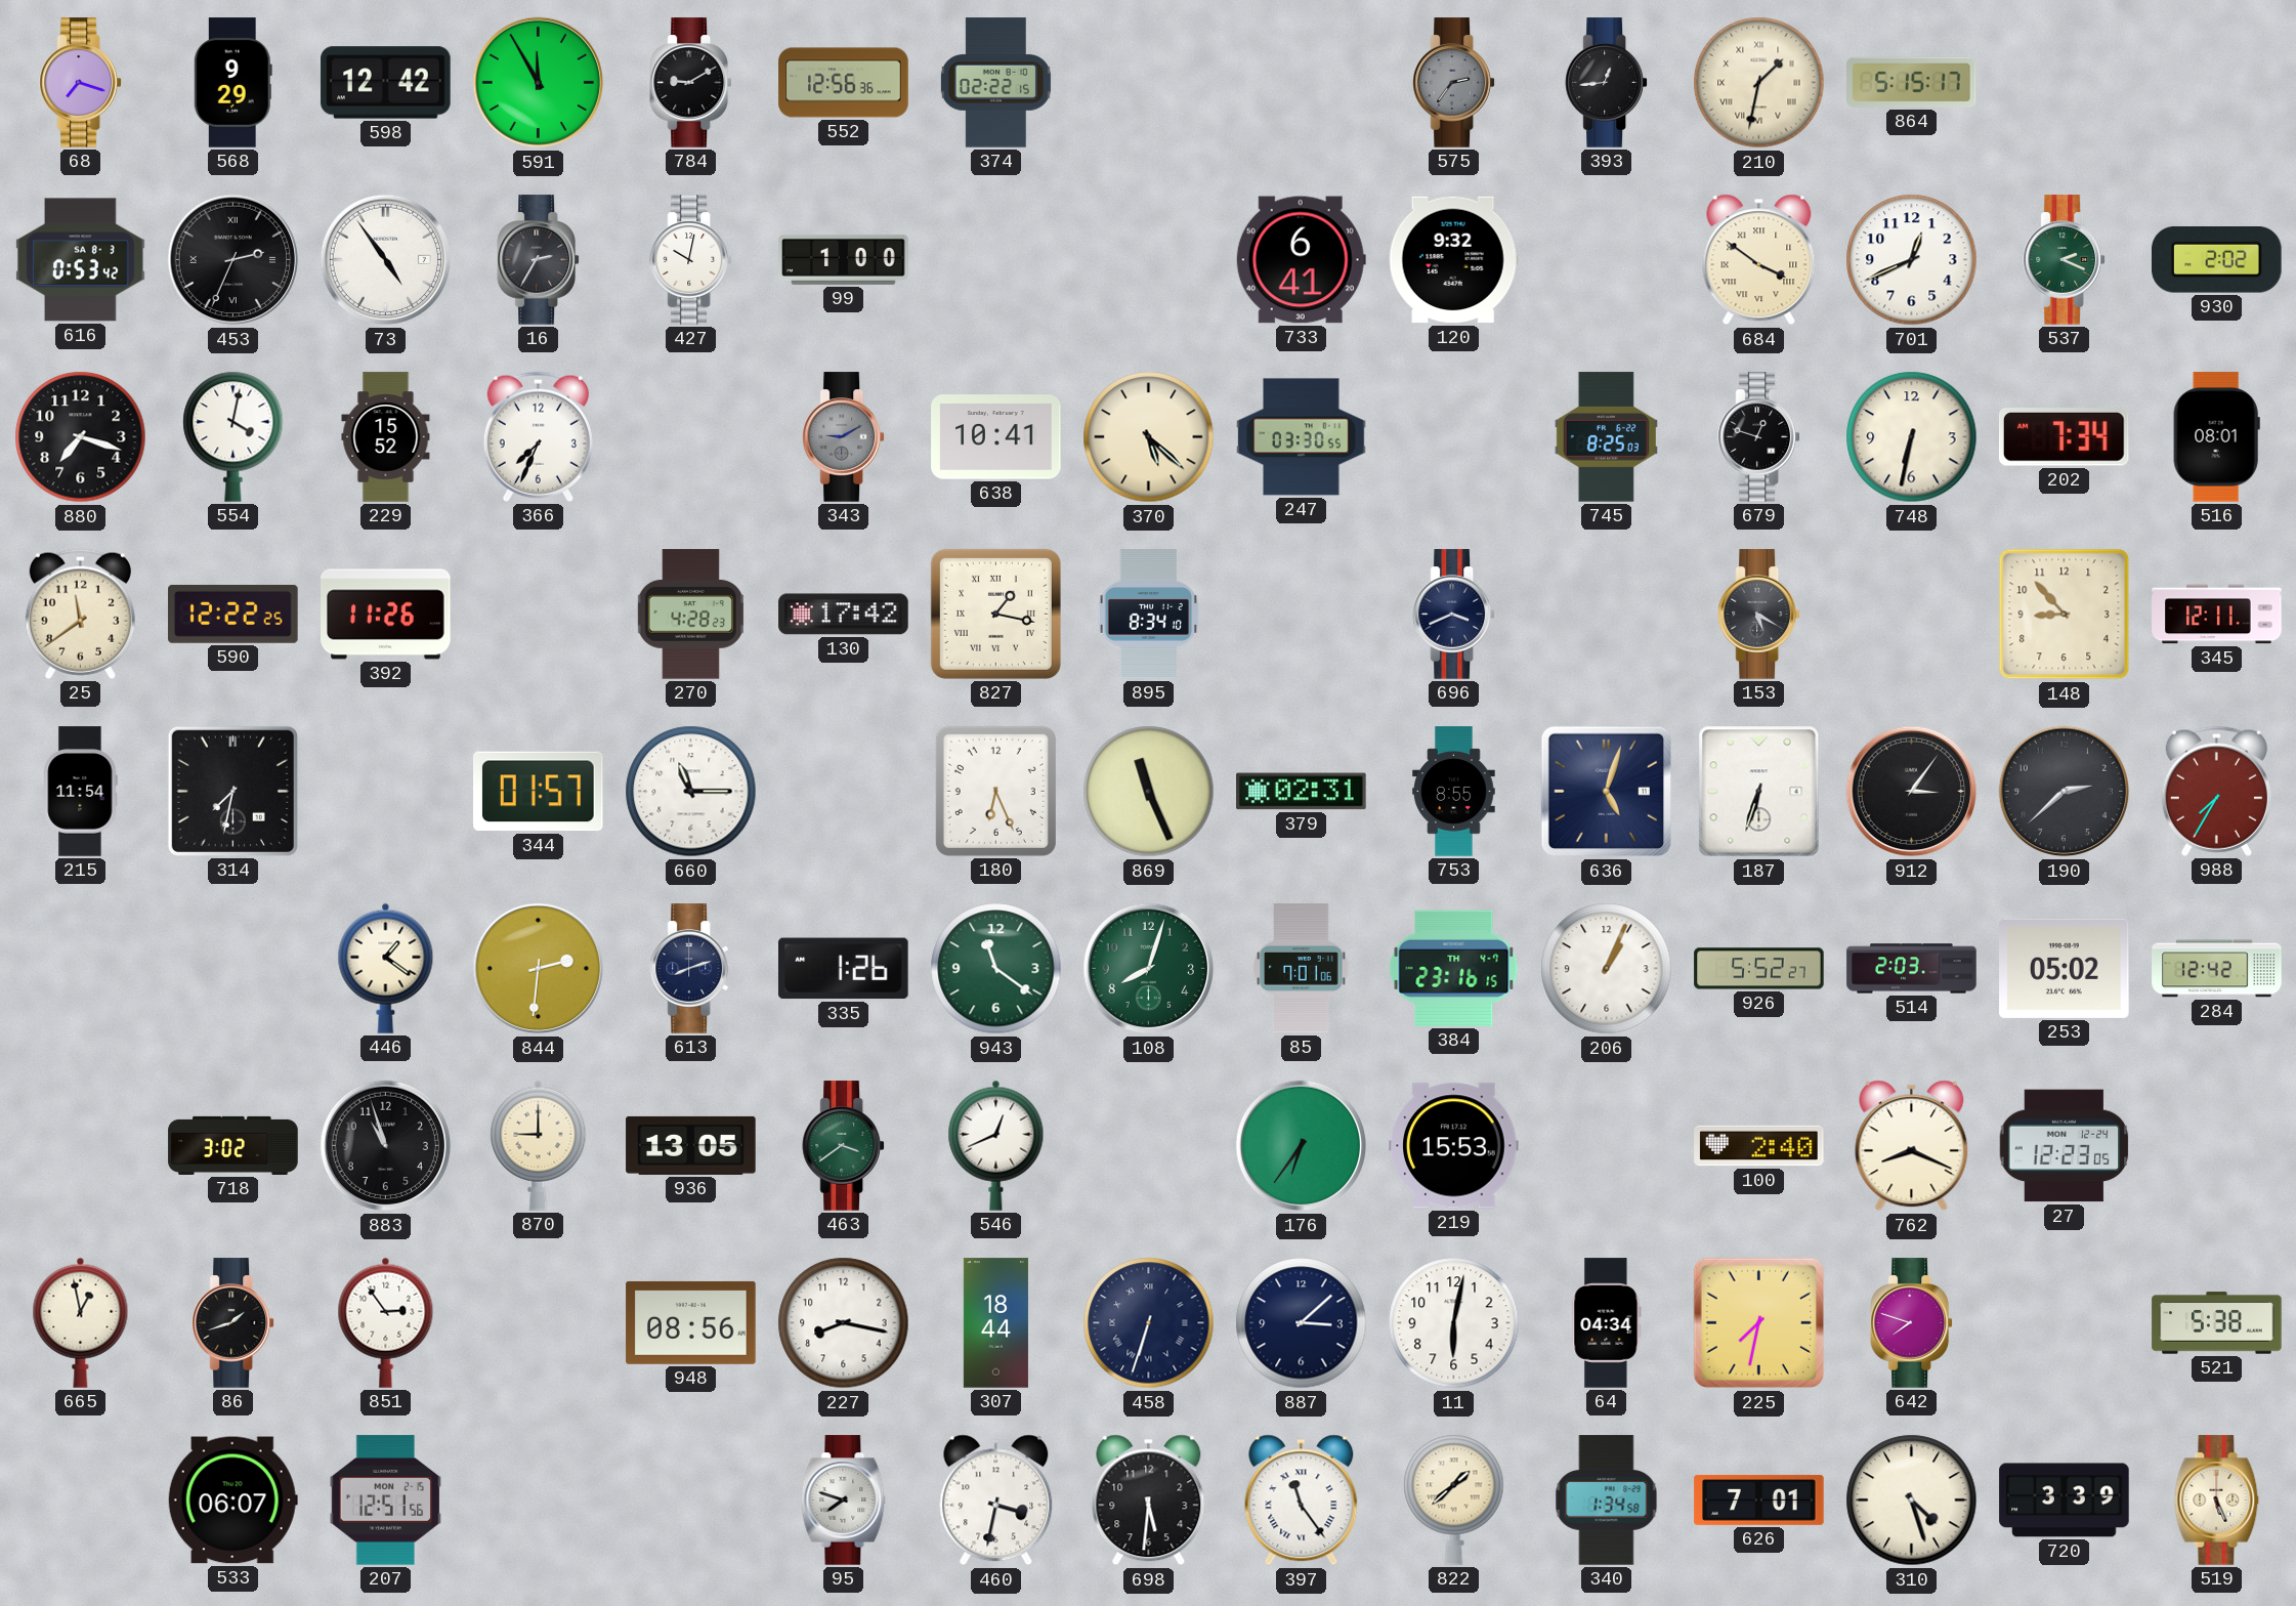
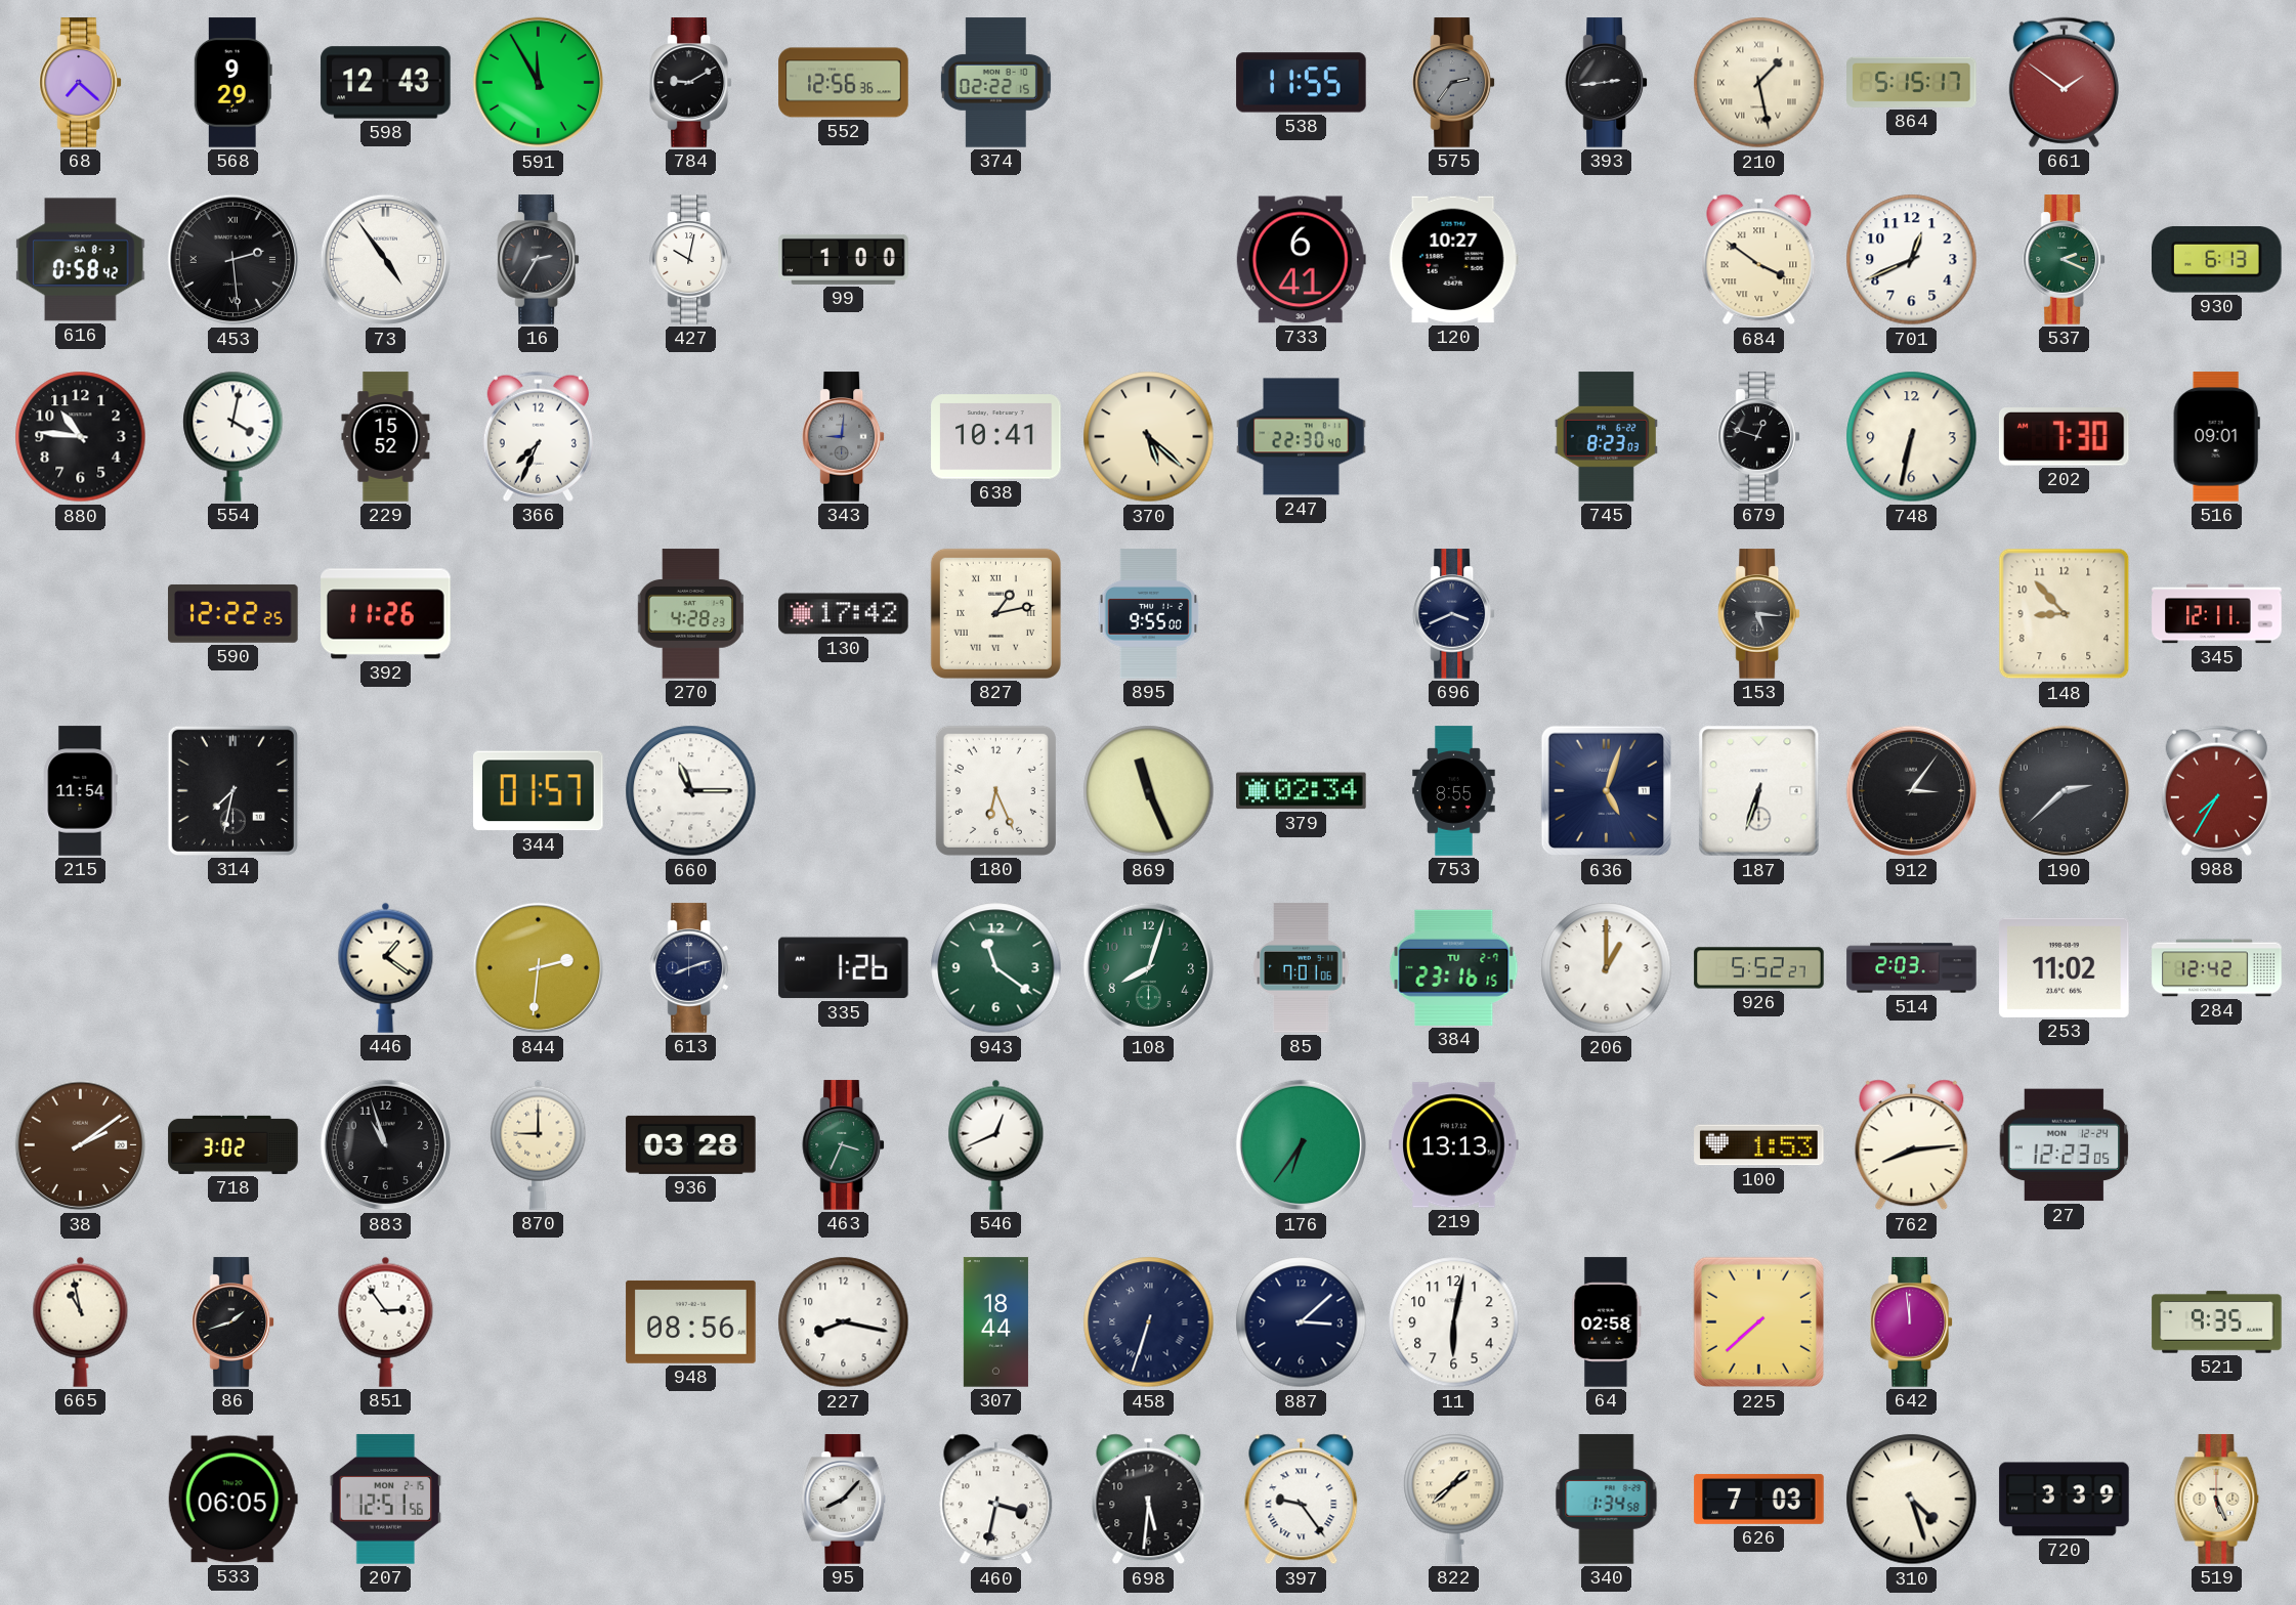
68: 7:18 -> 7:22
598: 12:42 -> 12:43
538: none -> 11:55
393: 12:44 -> 2:44
210: 1:32 -> 1:28
661: none -> 1:51
616: 0:53 -> 0:58
453: 2:34 -> 2:29
120: 9:32 -> 10:27
930: 2:02 -> 6:13
880: 7:18 -> 10:46
343: 9:10 -> 9:01
247: 03:30 -> 22:30
745: 8:25 -> 8:23
202: 7:34 -> 7:30
516: 08:01 -> 09:01
25: 11:39 -> none
827: 1:17 -> 1:13
895: 8:34 -> 9:55
153: 5:20 -> 5:16
379: 02:31 -> 02:34
384 date: TH 4-7 -> TU 2-7
206: 1:04 -> 1:00
253: 05:02 -> 11:02
38: none -> 2:09
936: 13:05 -> 03:28
463: 3:39 -> 3:34
219: 15:53 -> 13:13
100: 2:40 -> 1:53
762: 8:19 -> 8:14
665: 12:58 -> 10:58
64: 04:34 -> 02:58
225: 7:32 -> 7:38
642: 7:48 -> 11:59
521: 5:38 -> 9:35
533: 06:07 -> 06:05
95: 7:48 -> 8:07
397: 11:24 -> 9:24
626: 7:01 -> 7:03
